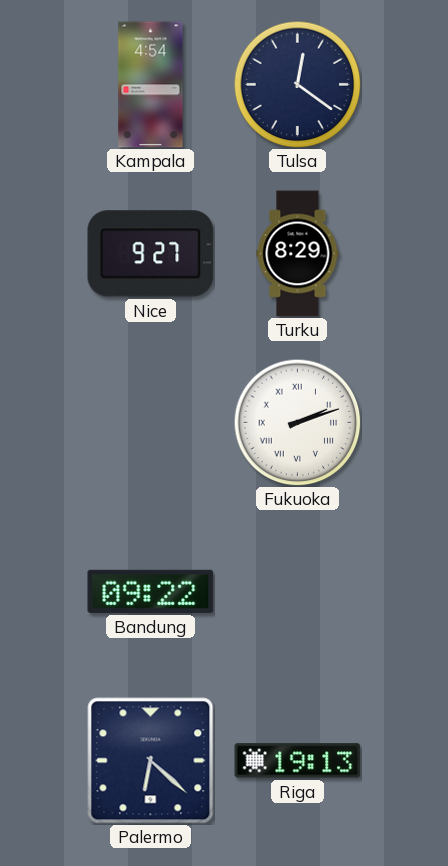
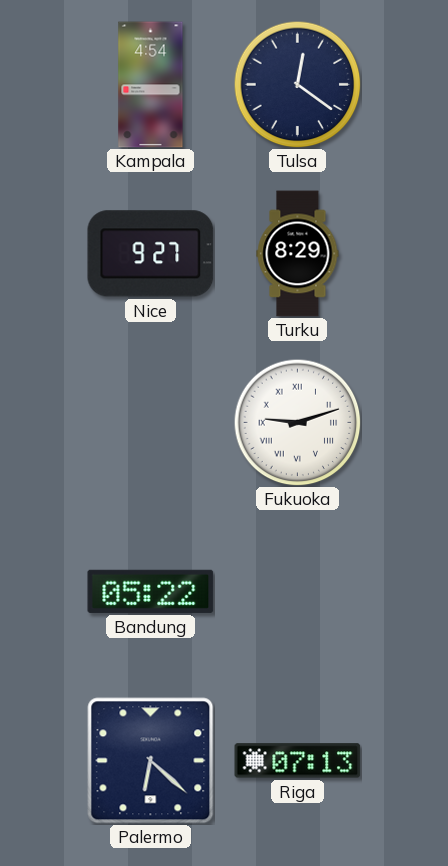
Fukuoka: 2:12 -> 9:12
Bandung: 09:22 -> 05:22
Riga: 19:13 -> 07:13
